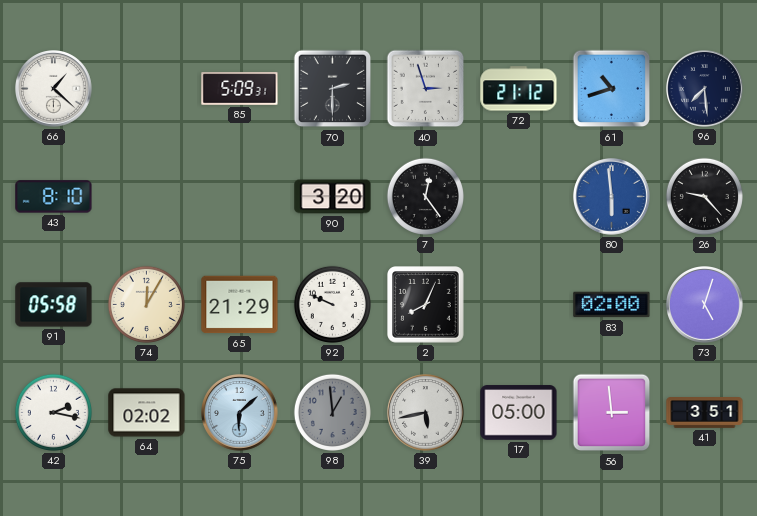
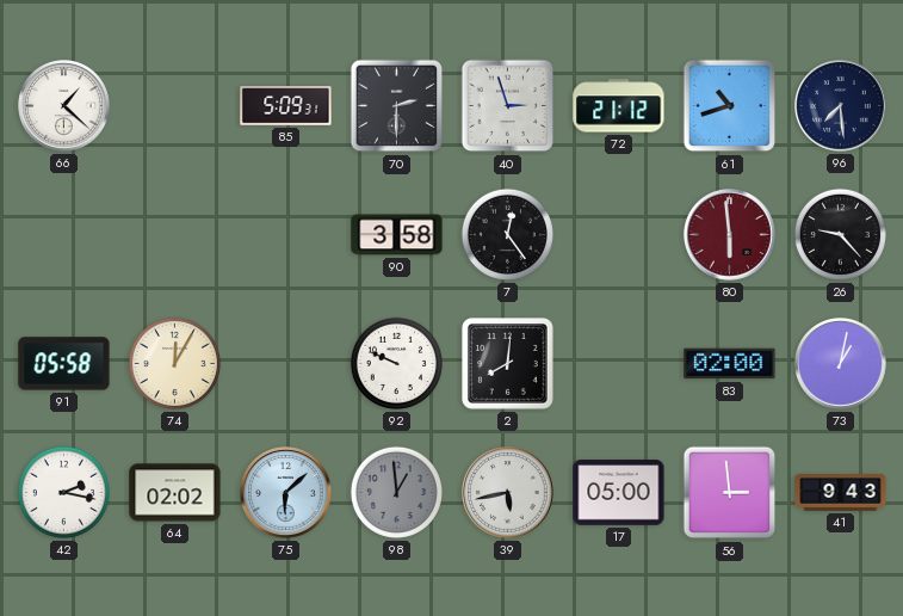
43: 8:10 -> none
90: 3:20 -> 3:58
80 dial: blue -> burgundy
65: 21:29 -> none
2: 8:04 -> 8:01
73: 5:03 -> 1:02
41: 3:51 -> 9:43
